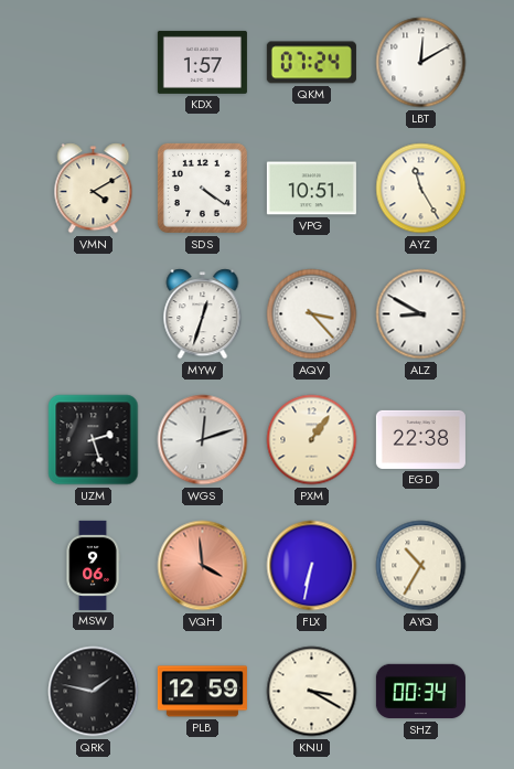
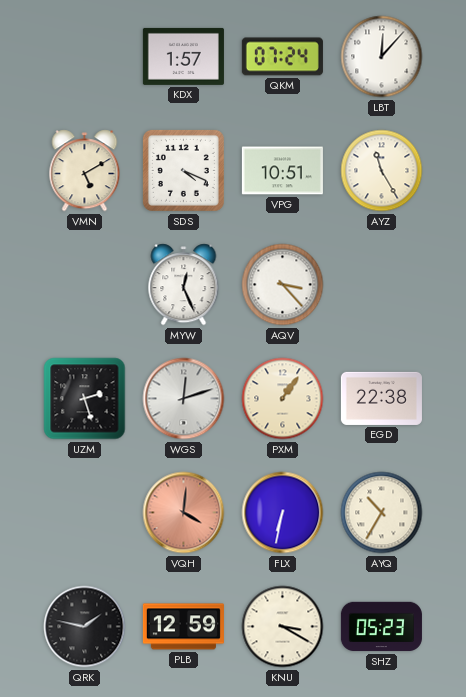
LBT: 12:10 -> 12:07
VMN: 4:10 -> 5:10
SDS: 4:21 -> 4:19
MYW: 12:33 -> 12:26
ALZ: 8:50 -> none
MSW: 9:06 -> none
VQH: 3:59 -> 4:01
SHZ: 00:34 -> 05:23
